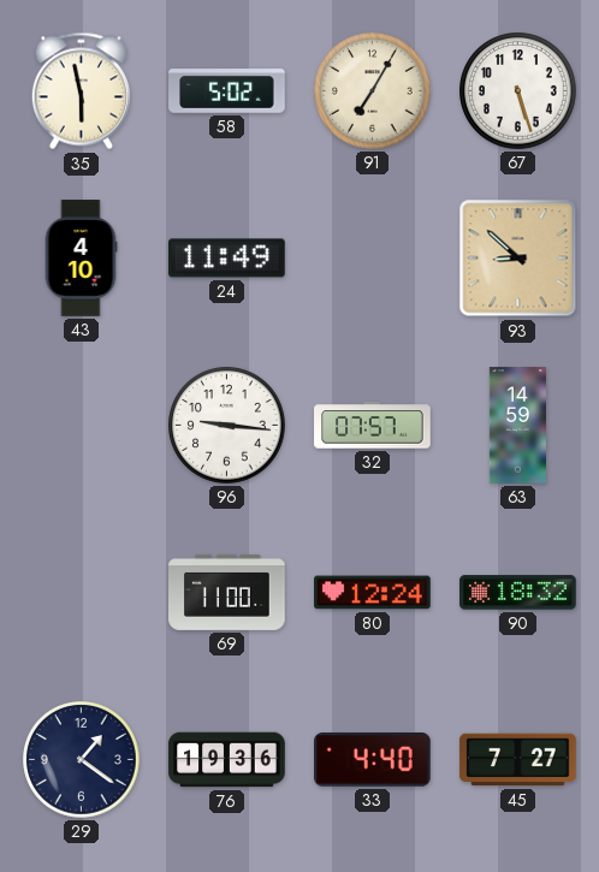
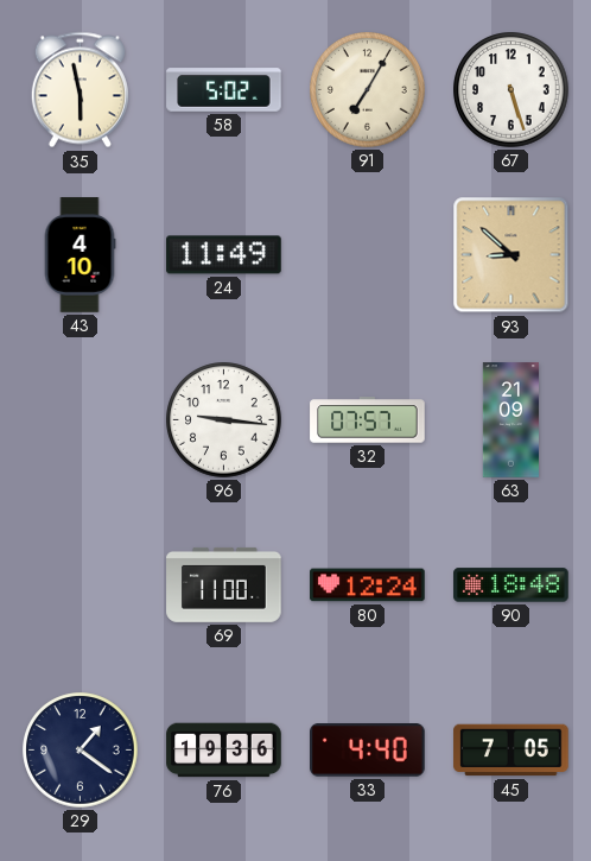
63: 14:59 -> 21:09
90: 18:32 -> 18:48
45: 7:27 -> 7:05
